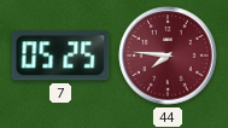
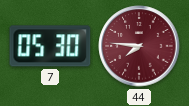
7: 05:25 -> 05:30
